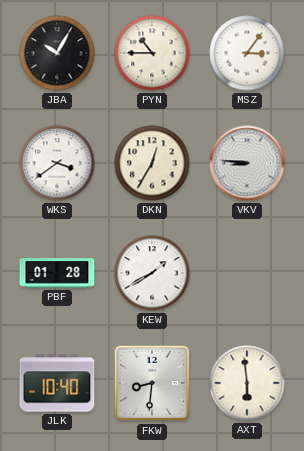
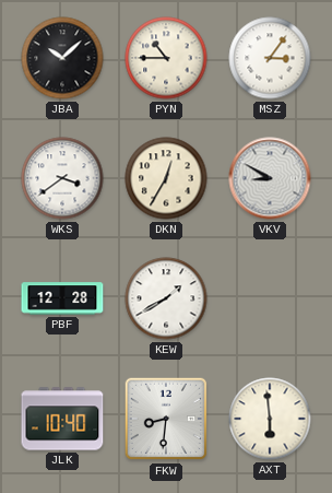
JBA: 10:05 -> 10:08
VKV: 8:46 -> 8:50
PBF: 01:28 -> 12:28
